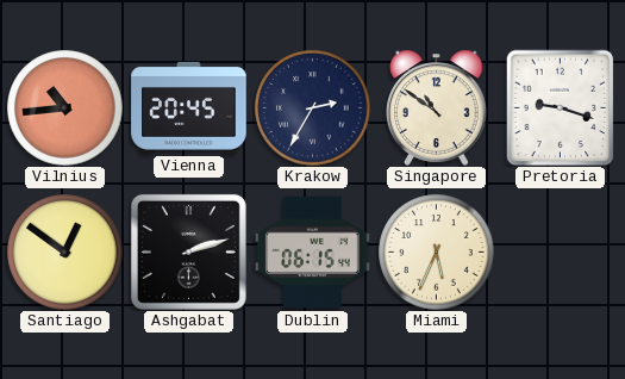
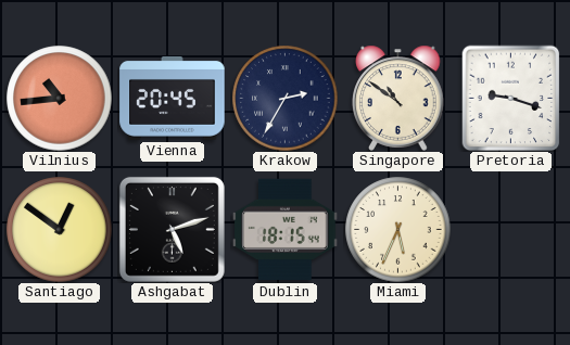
Ashgabat: 2:12 -> 5:12
Dublin: 06:15 -> 18:15
